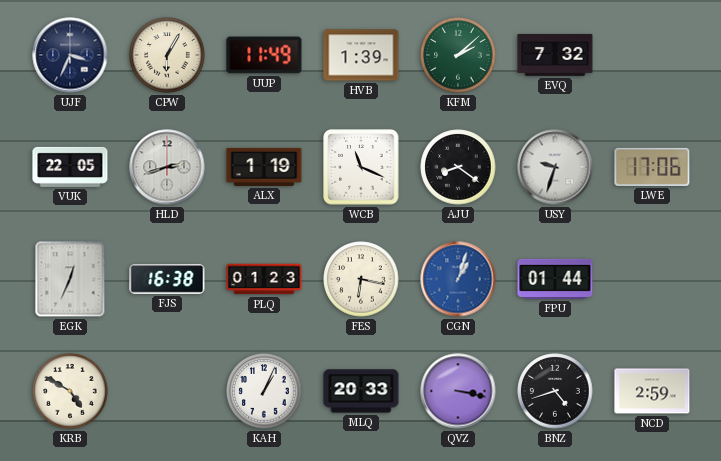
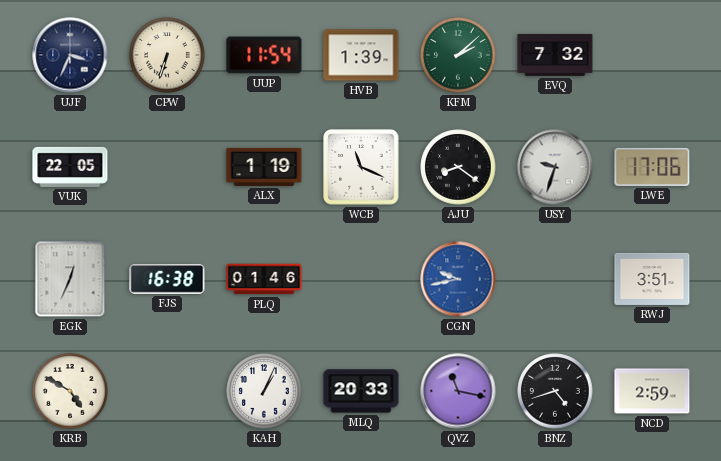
CPW: 6:05 -> 6:33
UUP: 11:49 -> 11:54
HLD: 2:42 -> none
PLQ: 01:23 -> 01:46
FES: 6:17 -> none
CGN: 1:03 -> 9:43
FPU: 01:44 -> none
RWJ: none -> 3:51
QVZ: 3:17 -> 11:17
